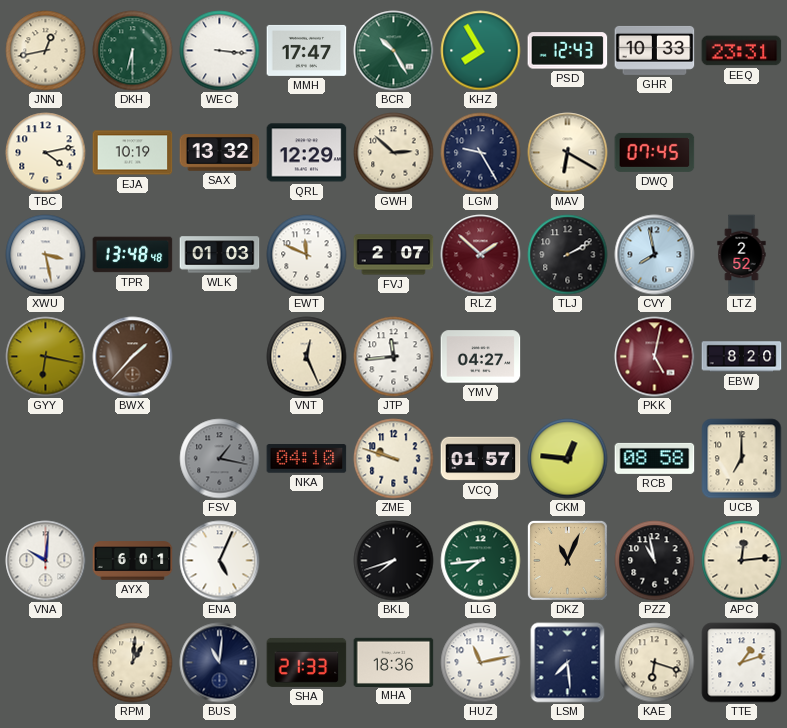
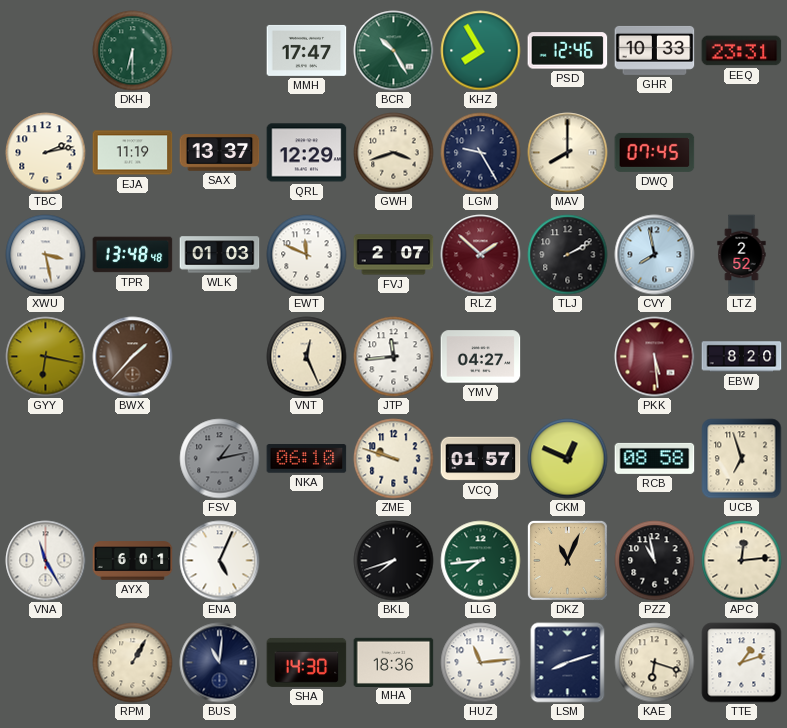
JNN: 12:43 -> none
WEC: 3:16 -> none
PSD: 12:43 -> 12:46
TBC: 4:13 -> 2:13
EJA: 10:19 -> 11:19
SAX: 13:32 -> 13:37
GWH: 2:52 -> 3:42
MAV: 6:20 -> 8:00
PKK: 5:02 -> 5:29
FSV: 1:17 -> 1:13
NKA: 04:10 -> 06:10
CKM: 12:46 -> 12:49
UCB: 7:00 -> 6:57
VNA: 10:01 -> 11:25
RPM: 1:01 -> 1:05
SHA: 21:33 -> 14:30
HUZ: 11:13 -> 11:14
LSM: 7:29 -> 8:12
